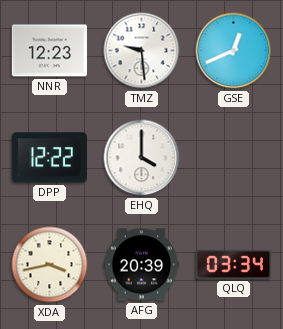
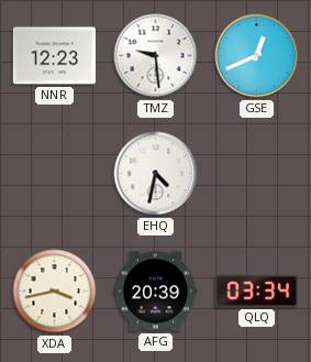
DPP: 12:22 -> none
EHQ: 4:00 -> 4:32
